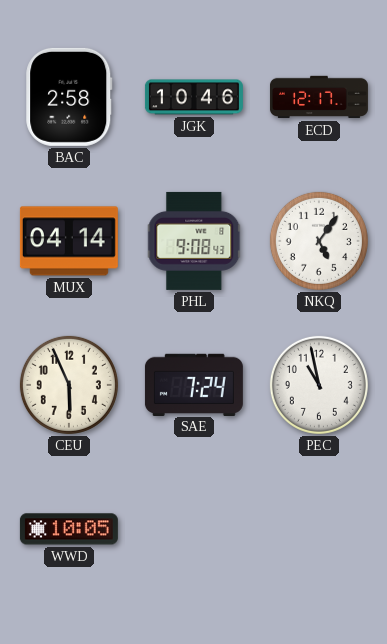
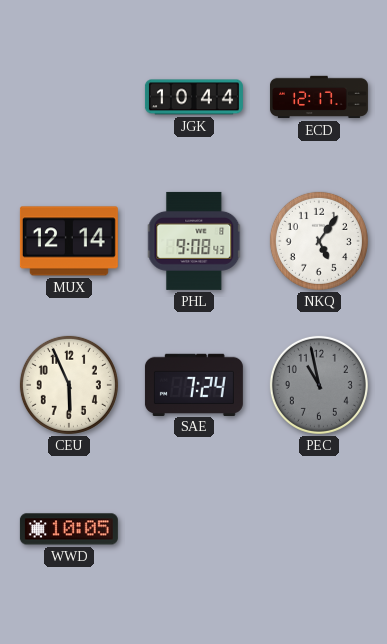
BAC: 2:58 -> none
JGK: 10:46 -> 10:44
MUX: 04:14 -> 12:14
PEC dial: white -> grey
